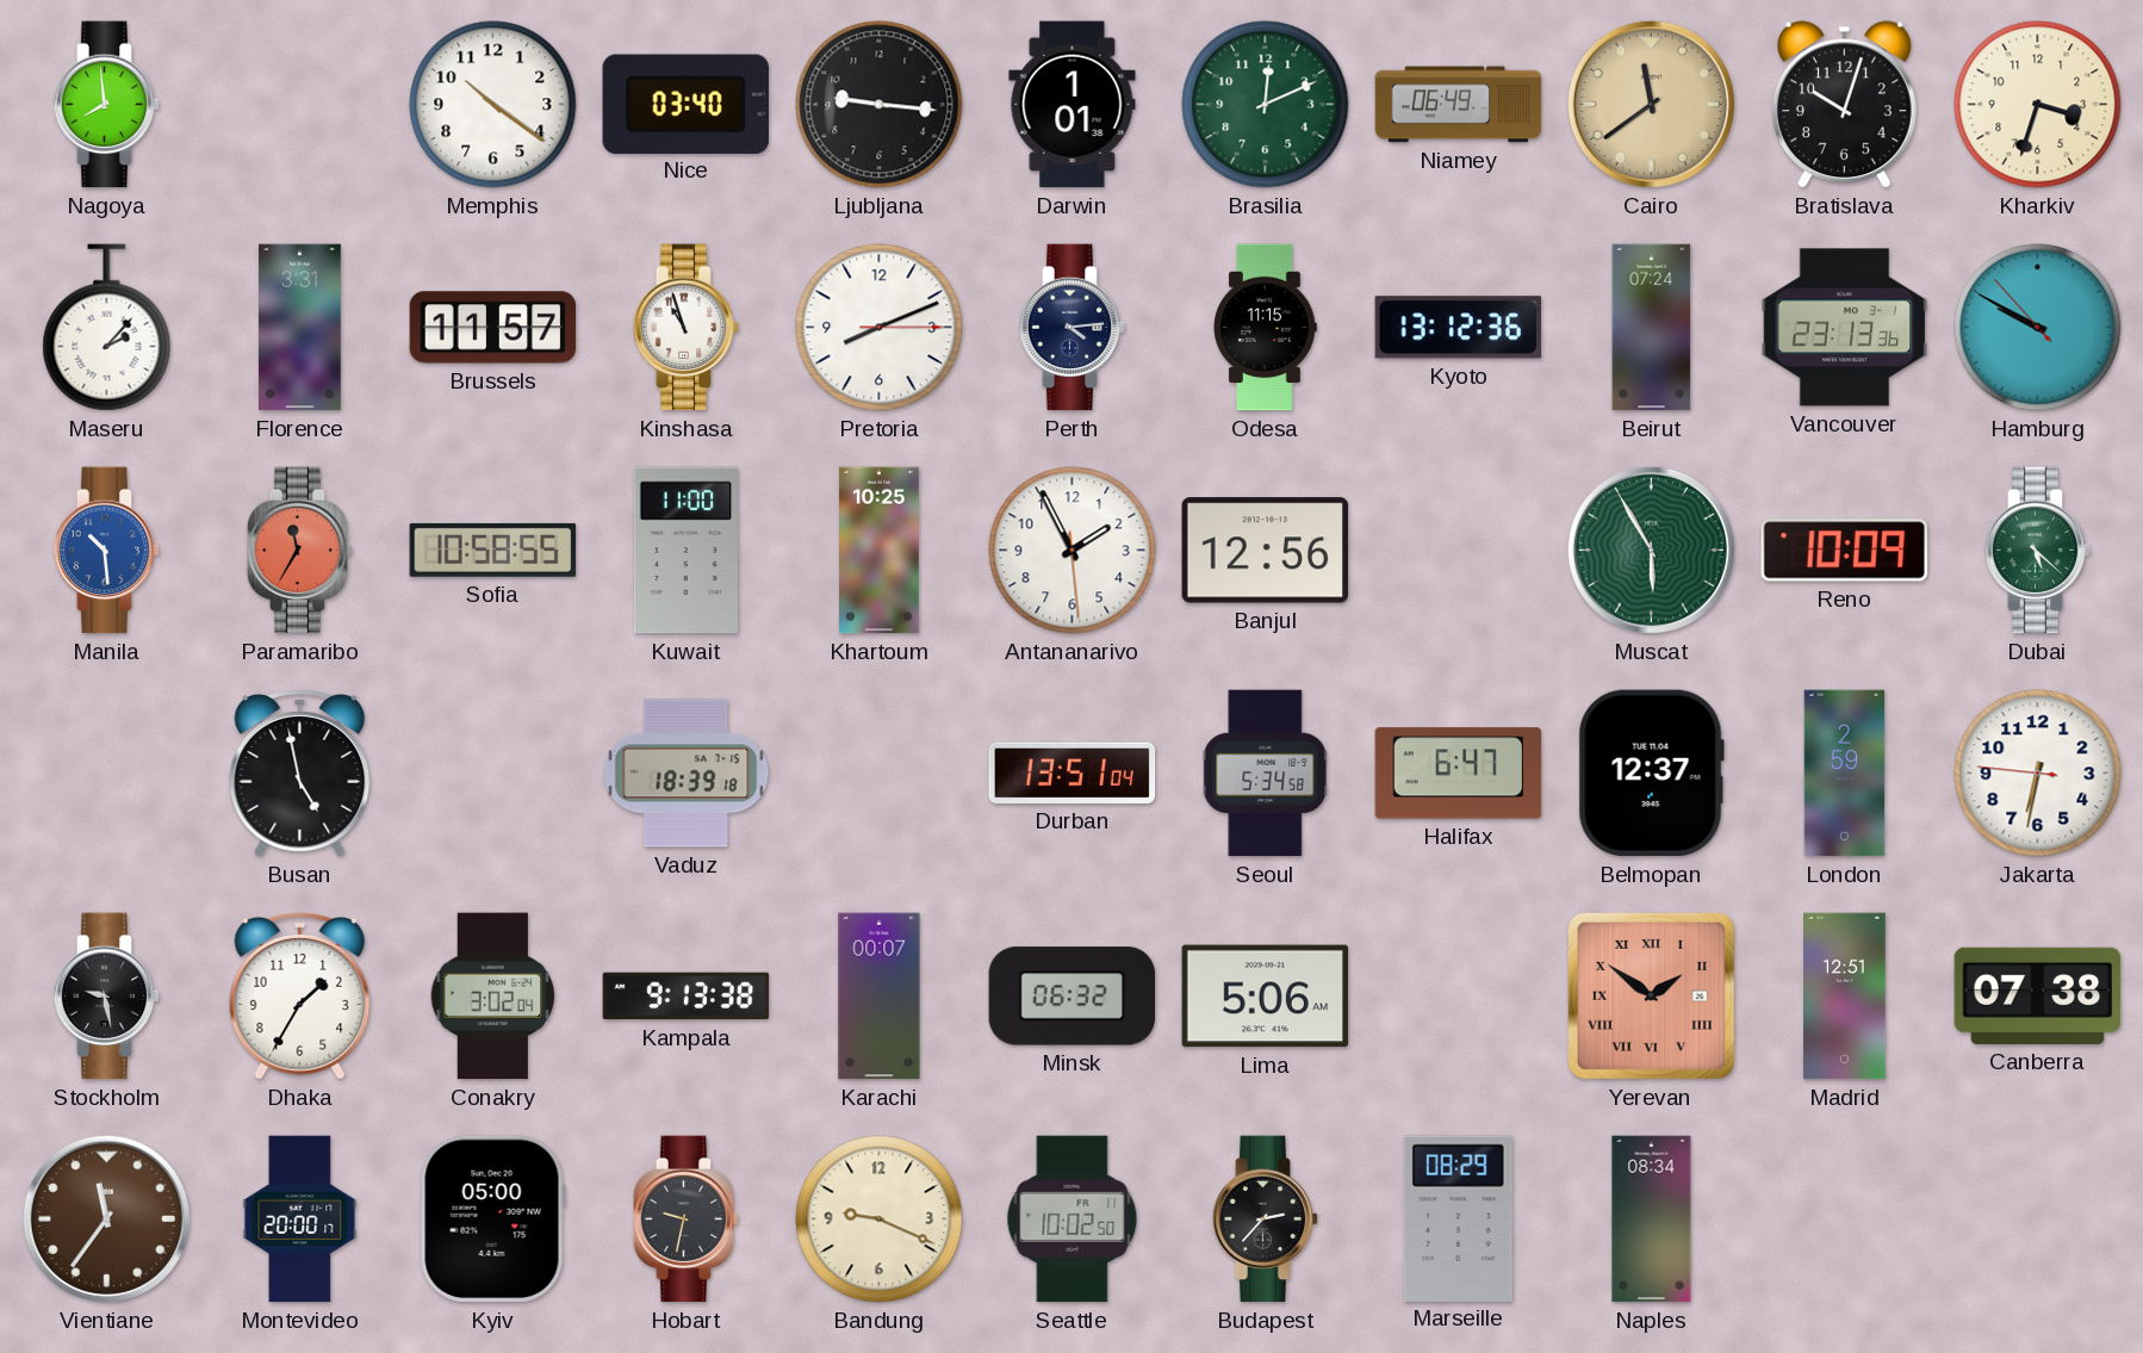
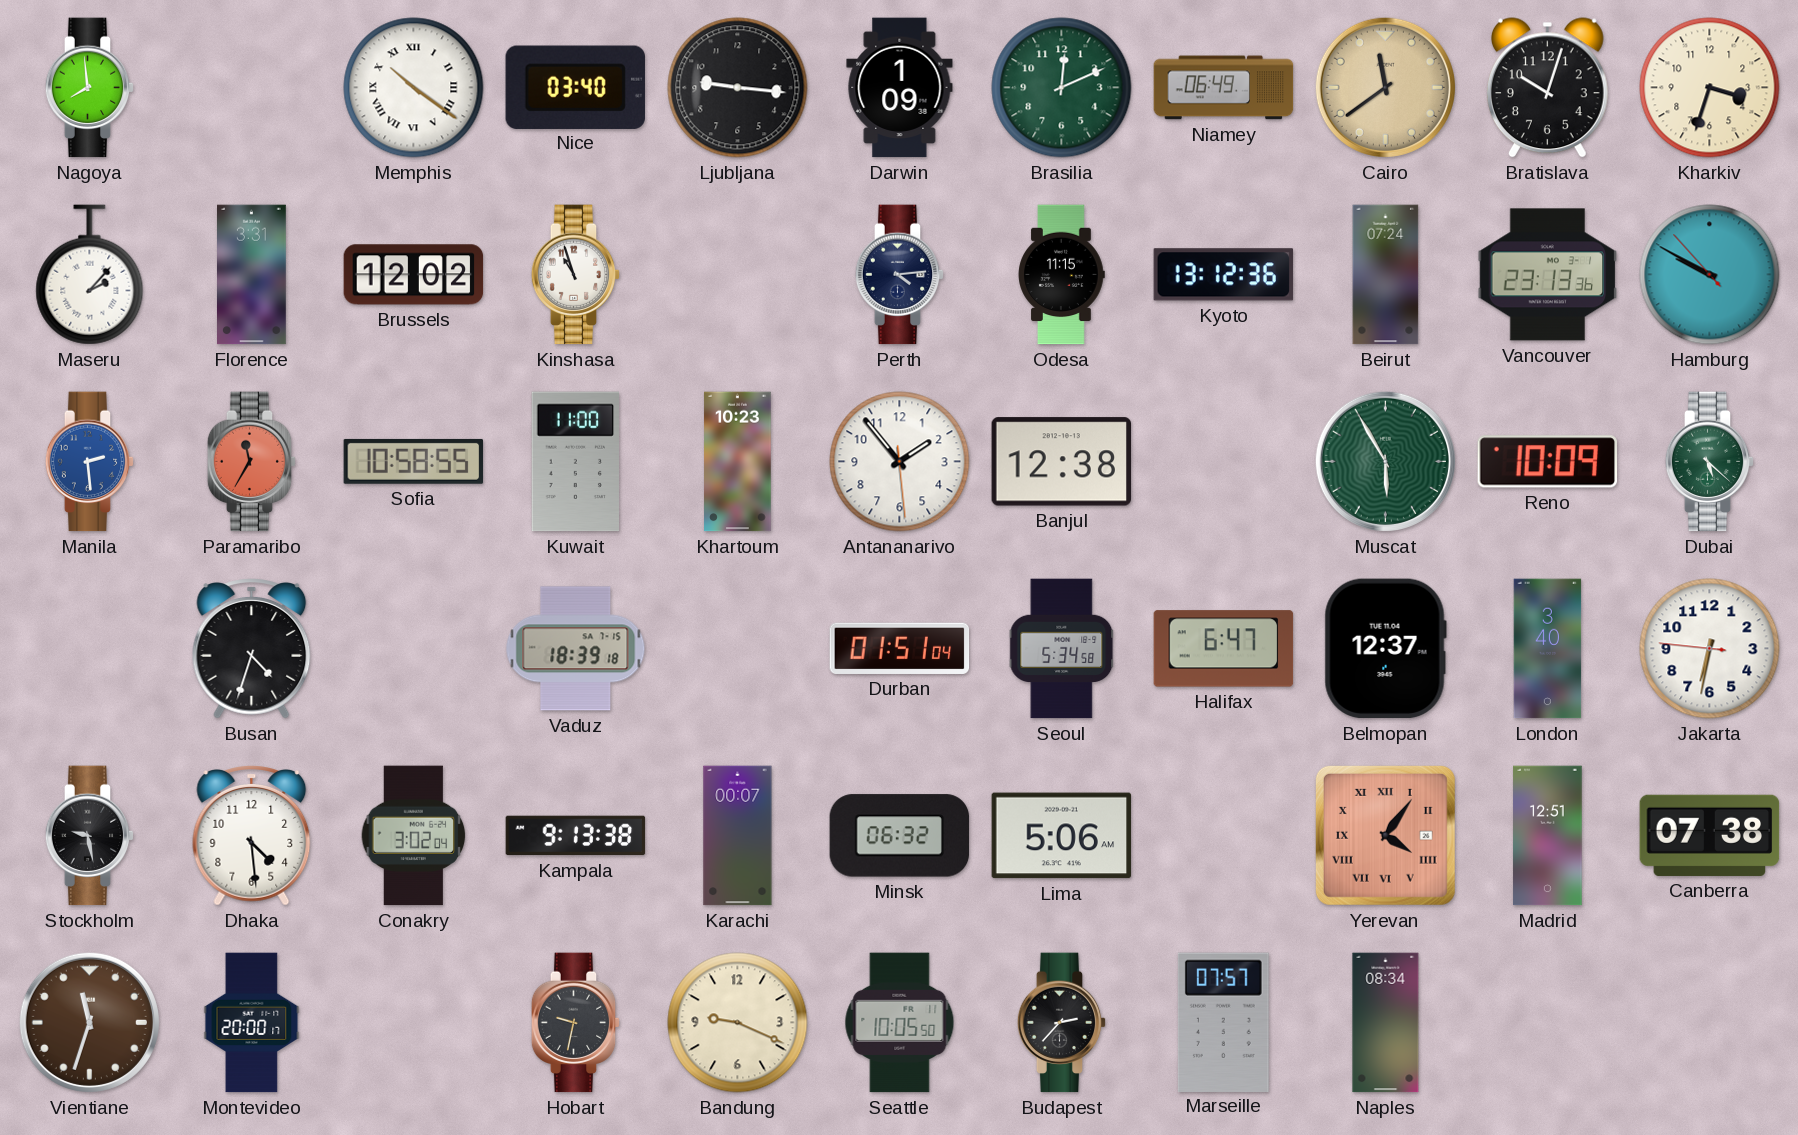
Memphis numerals: Arabic -> Roman
Darwin: 1:01 -> 1:09
Brussels: 11:57 -> 12:02
Pretoria: 8:11 -> none
Manila: 10:29 -> 2:29
Khartoum: 10:25 -> 10:23
Antananarivo: 1:55 -> 1:53
Banjul: 12:56 -> 12:38
Busan: 4:58 -> 4:33
Durban: 13:51 -> 01:51
London: 2:59 -> 3:40
Dhaka: 1:35 -> 4:29
Yerevan: 1:51 -> 4:06
Vientiane: 11:36 -> 11:33
Kyiv: 05:00 -> none
Seattle: 10:02 -> 10:05
Marseille: 08:29 -> 07:57
